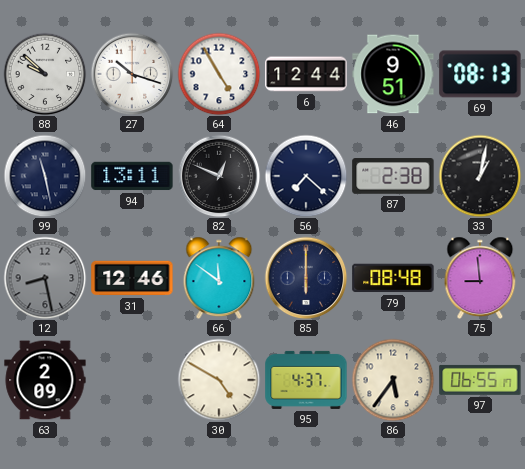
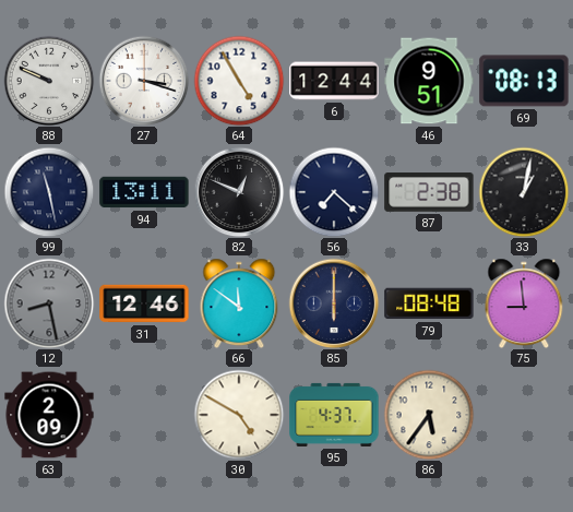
88: 9:52 -> 9:49
27: 10:18 -> 3:18
97: 06:55 -> none
